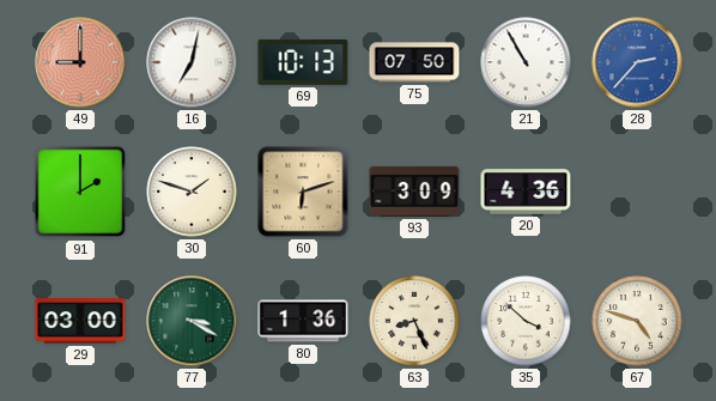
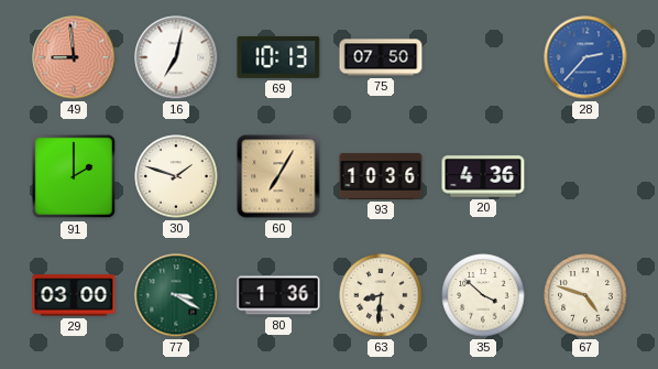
49: 9:00 -> 8:59
21: 10:55 -> none
60: 6:12 -> 7:05
93: 3:09 -> 10:36
63: 8:26 -> 8:31
